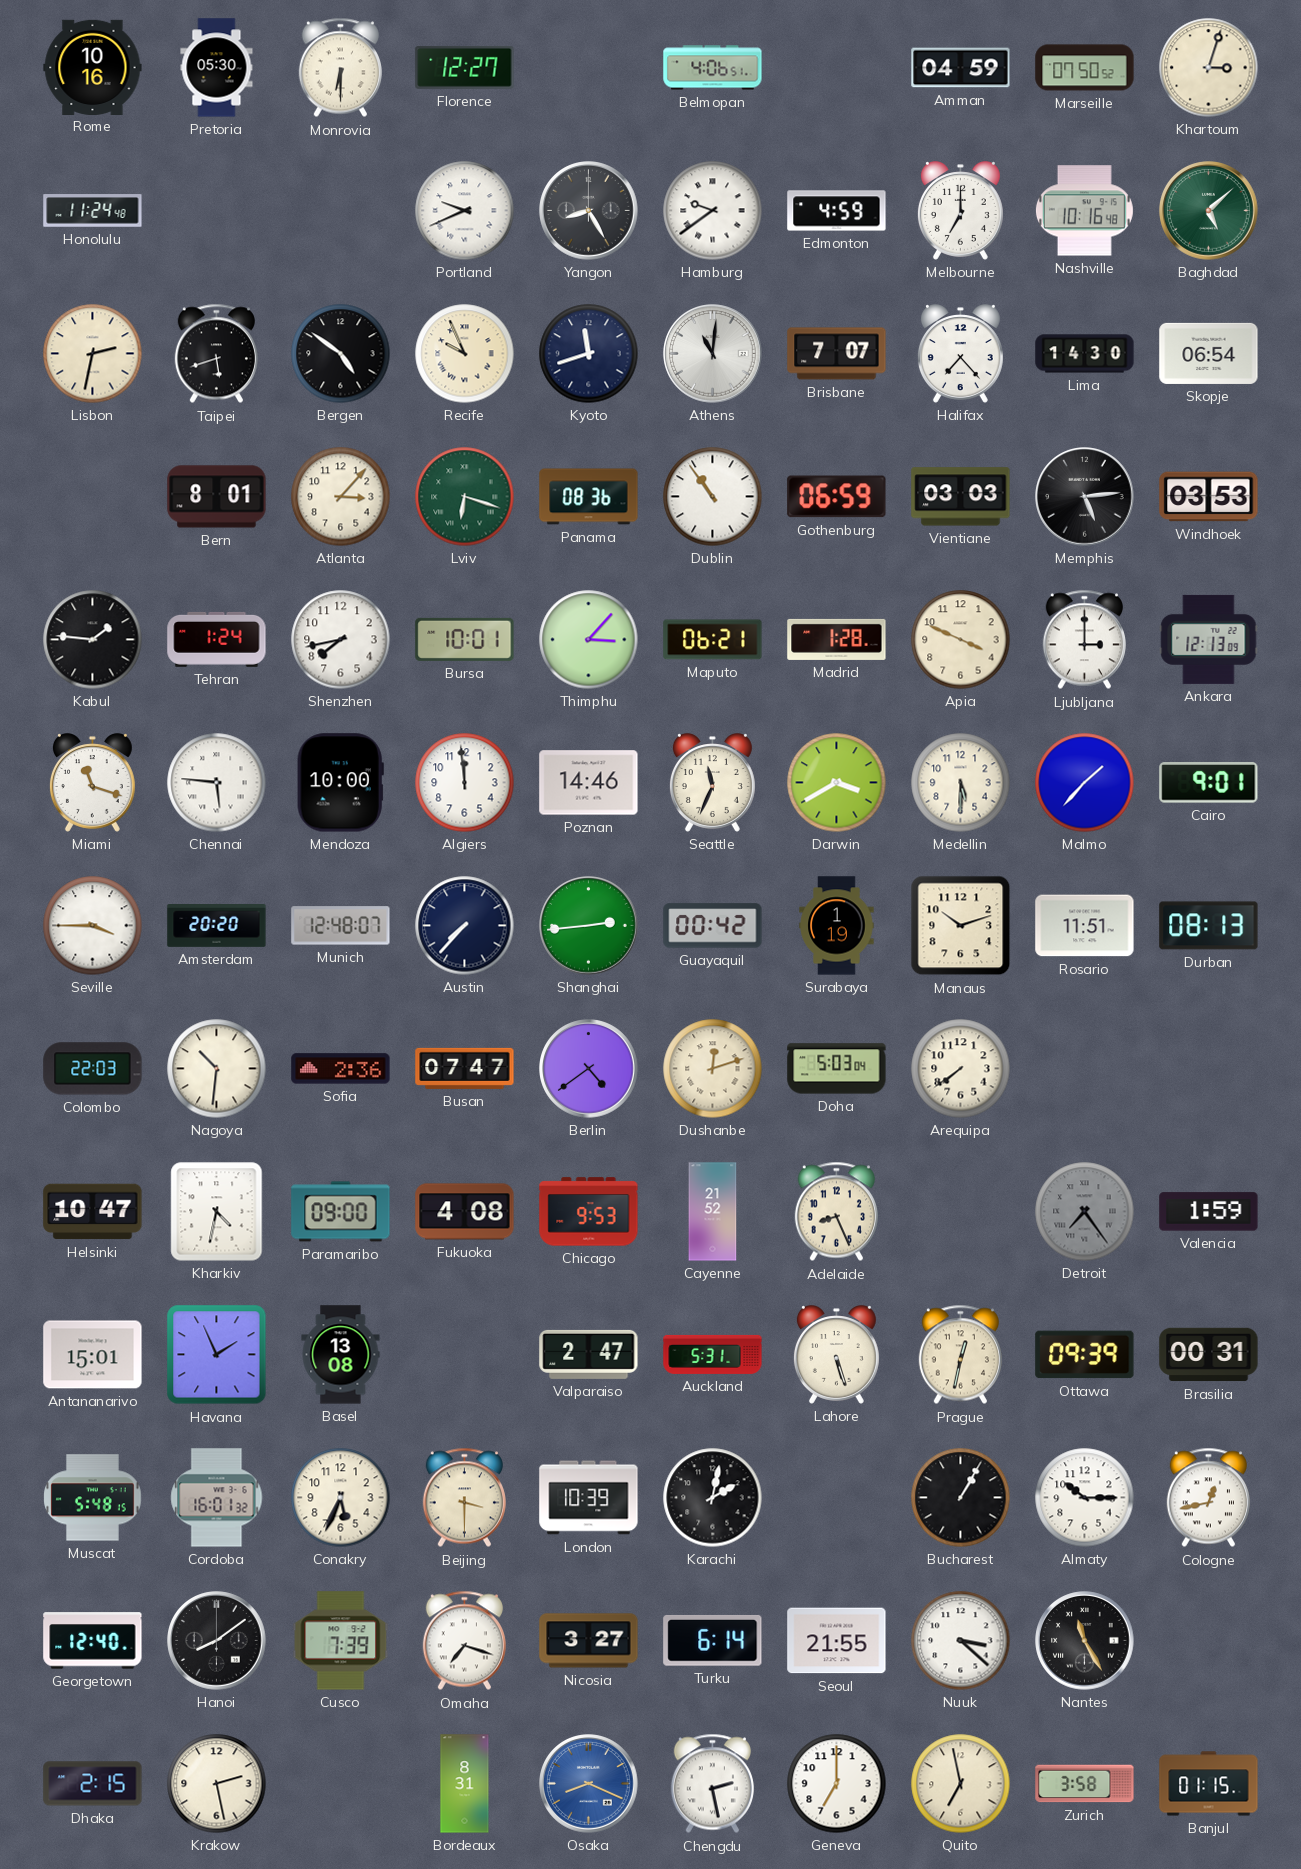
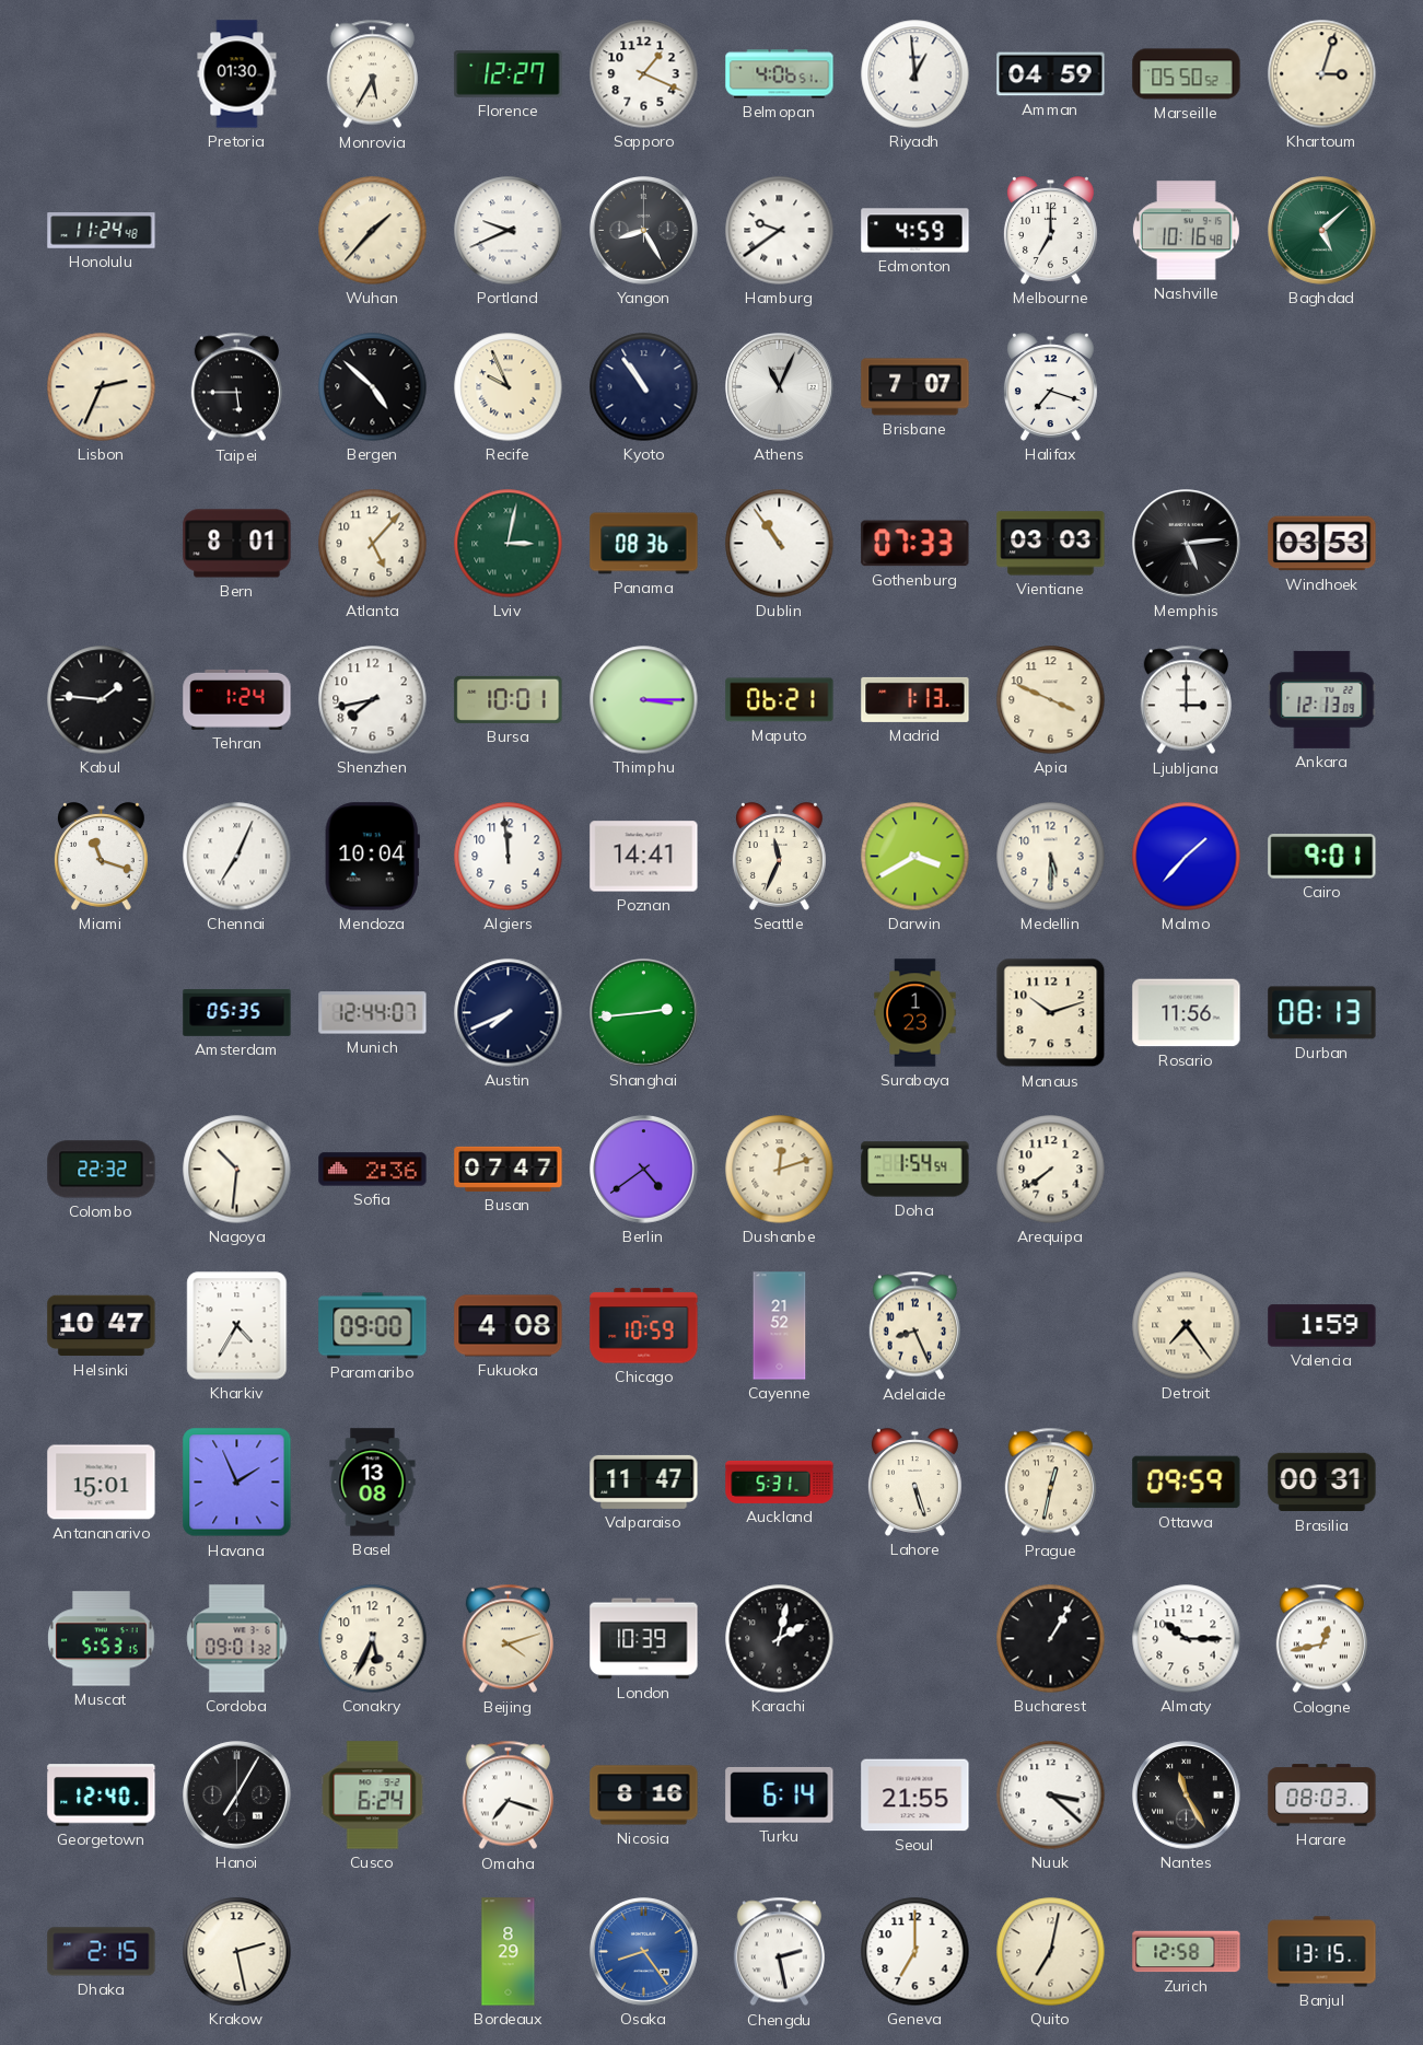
Rome: 10:16 -> none
Pretoria: 05:30 -> 01:30
Monrovia: 6:30 -> 5:35
Sapporo: none -> 1:19
Riyadh: none -> 12:59
Marseille: 07:50 -> 05:50
Wuhan: none -> 1:37
Lisbon: 2:32 -> 2:34
Taipei: 5:42 -> 5:45
Bergen: 4:51 -> 4:52
Kyoto: 11:42 -> 10:54
Athens: 11:01 -> 11:04
Halifax: 7:23 -> 7:18
Lima: 14:30 -> none
Skopje: 06:54 -> none
Atlanta: 3:07 -> 5:07
Lviv: 6:18 -> 3:02
Gothenburg: 06:59 -> 07:33
Thimphu: 3:07 -> 3:15
Madrid: 1:28 -> 1:13
Chennai: 5:46 -> 7:04
Mendoza: 10:00 -> 10:04
Poznan: 14:46 -> 14:41
Seville: 3:45 -> none
Amsterdam: 20:20 -> 05:35
Munich: 12:48 -> 12:44
Austin: 7:37 -> 7:41
Guayaquil: 00:42 -> none
Surabaya: 1:19 -> 1:23
Rosario: 11:51 -> 11:56
Colombo: 22:03 -> 22:32
Doha: 5:03 -> 1:54
Kharkiv: 4:32 -> 4:35
Chicago: 9:53 -> 10:59
Detroit dial: grey -> cream
Valparaiso: 2:47 -> 11:47
Ottawa: 09:39 -> 09:59
Muscat: 5:48 -> 5:53
Cordoba: 16:01 -> 09:01
Beijing: 3:30 -> 4:12
Hanoi: 8:09 -> 7:05
Cusco: 7:39 -> 6:24
Nicosia: 3:27 -> 8:16
Harare: none -> 08:03
Bordeaux: 8:31 -> 8:29
Osaka: 8:19 -> 8:24
Quito: 6:58 -> 7:02
Zurich: 3:58 -> 12:58
Banjul: 01:15 -> 13:15
